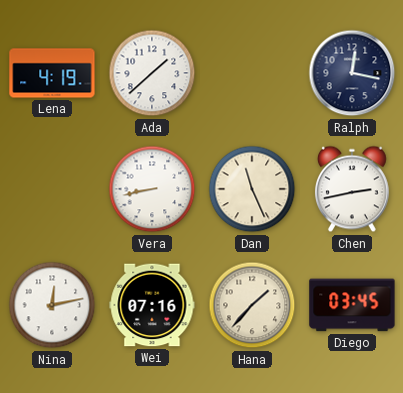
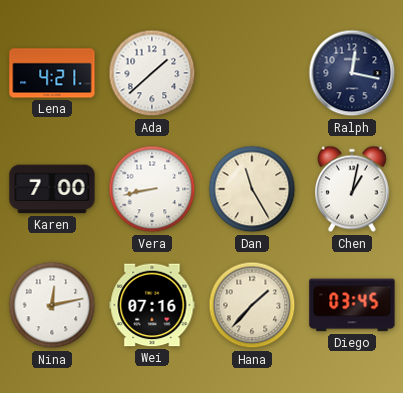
Lena: 4:19 -> 4:21
Karen: none -> 7:00
Dan: 11:26 -> 11:25
Chen: 2:43 -> 1:02
